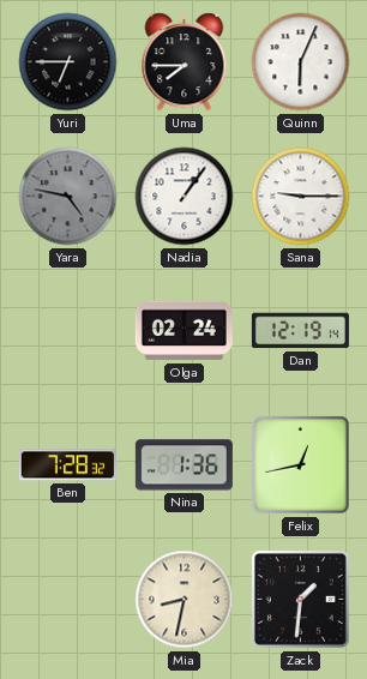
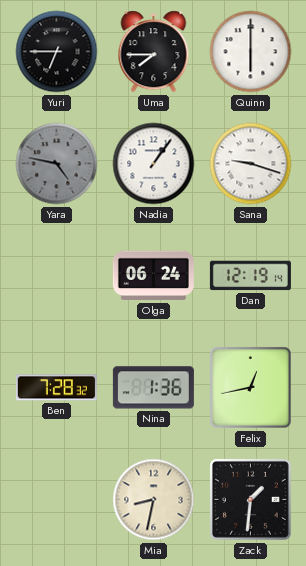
Quinn: 6:04 -> 6:00
Sana: 9:15 -> 9:18
Olga: 02:24 -> 06:24
